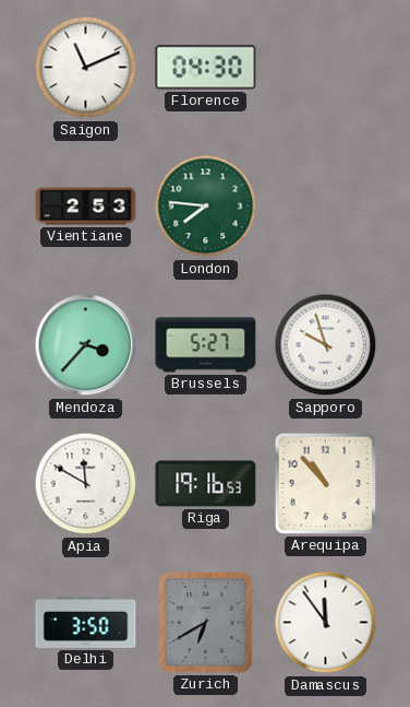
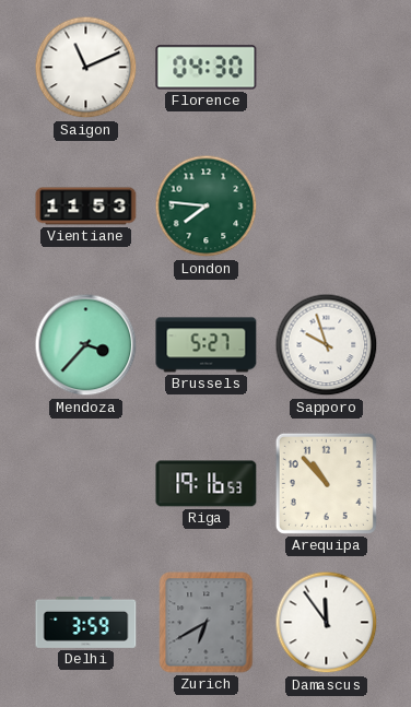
Vientiane: 2:53 -> 11:53
Apia: 11:50 -> none
Delhi: 3:50 -> 3:59
